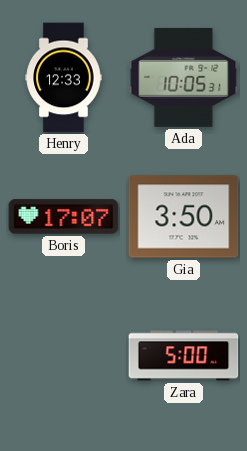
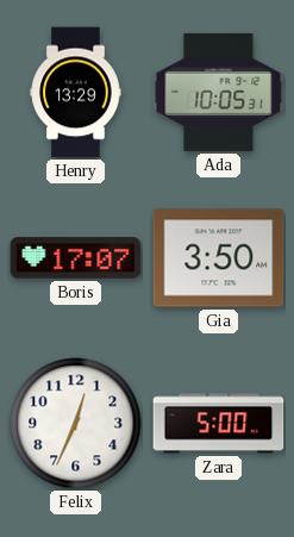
Henry: 12:33 -> 13:29
Felix: none -> 12:34
